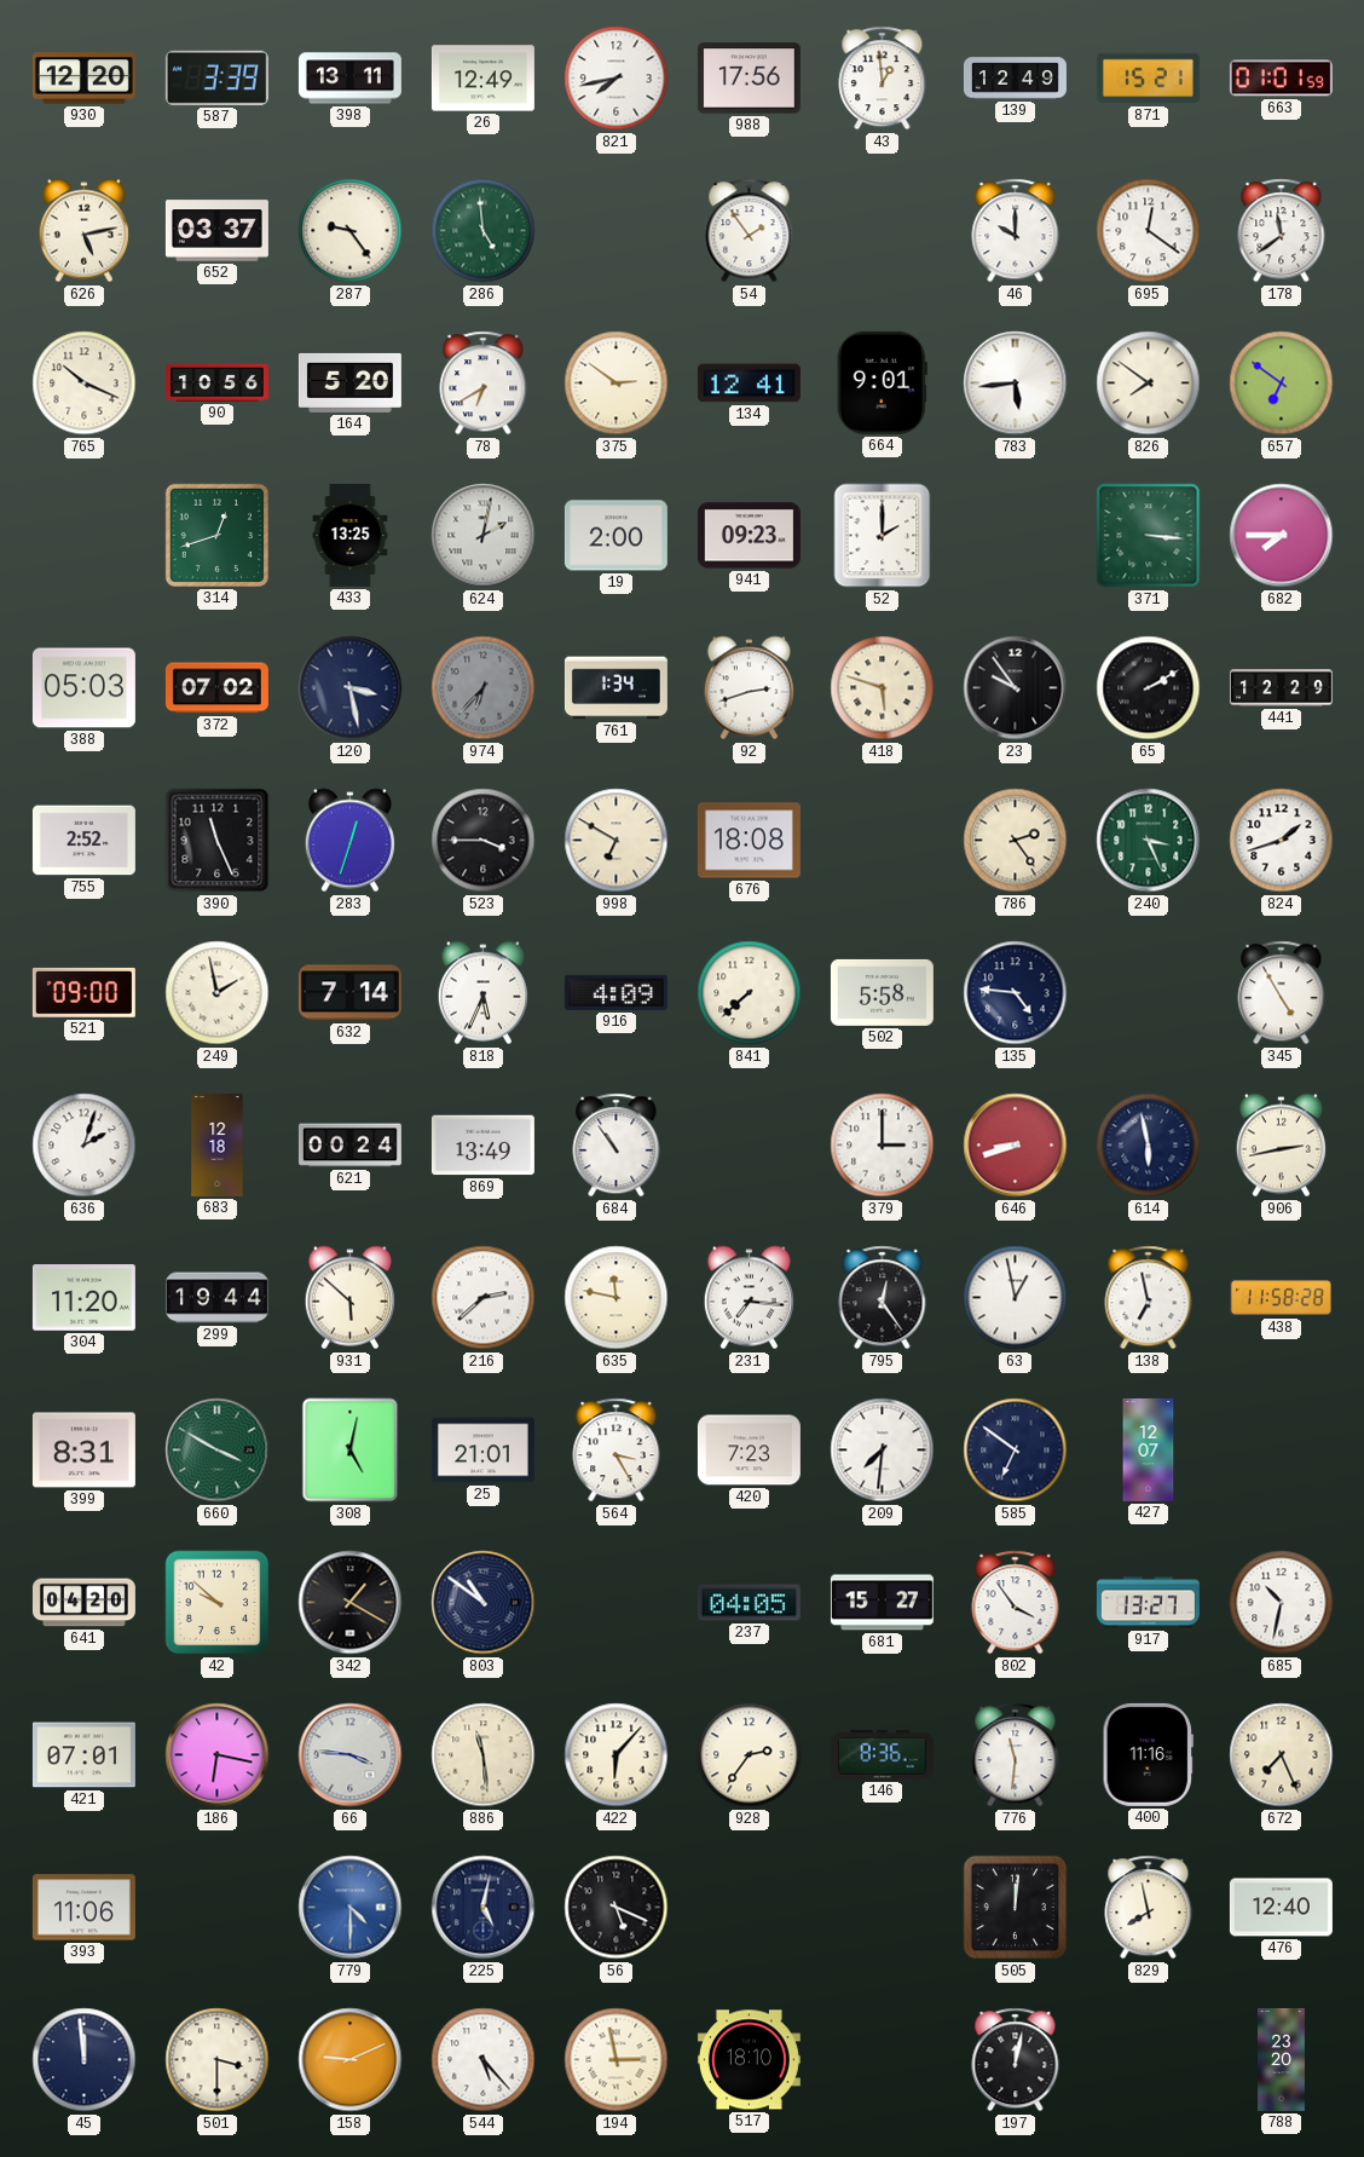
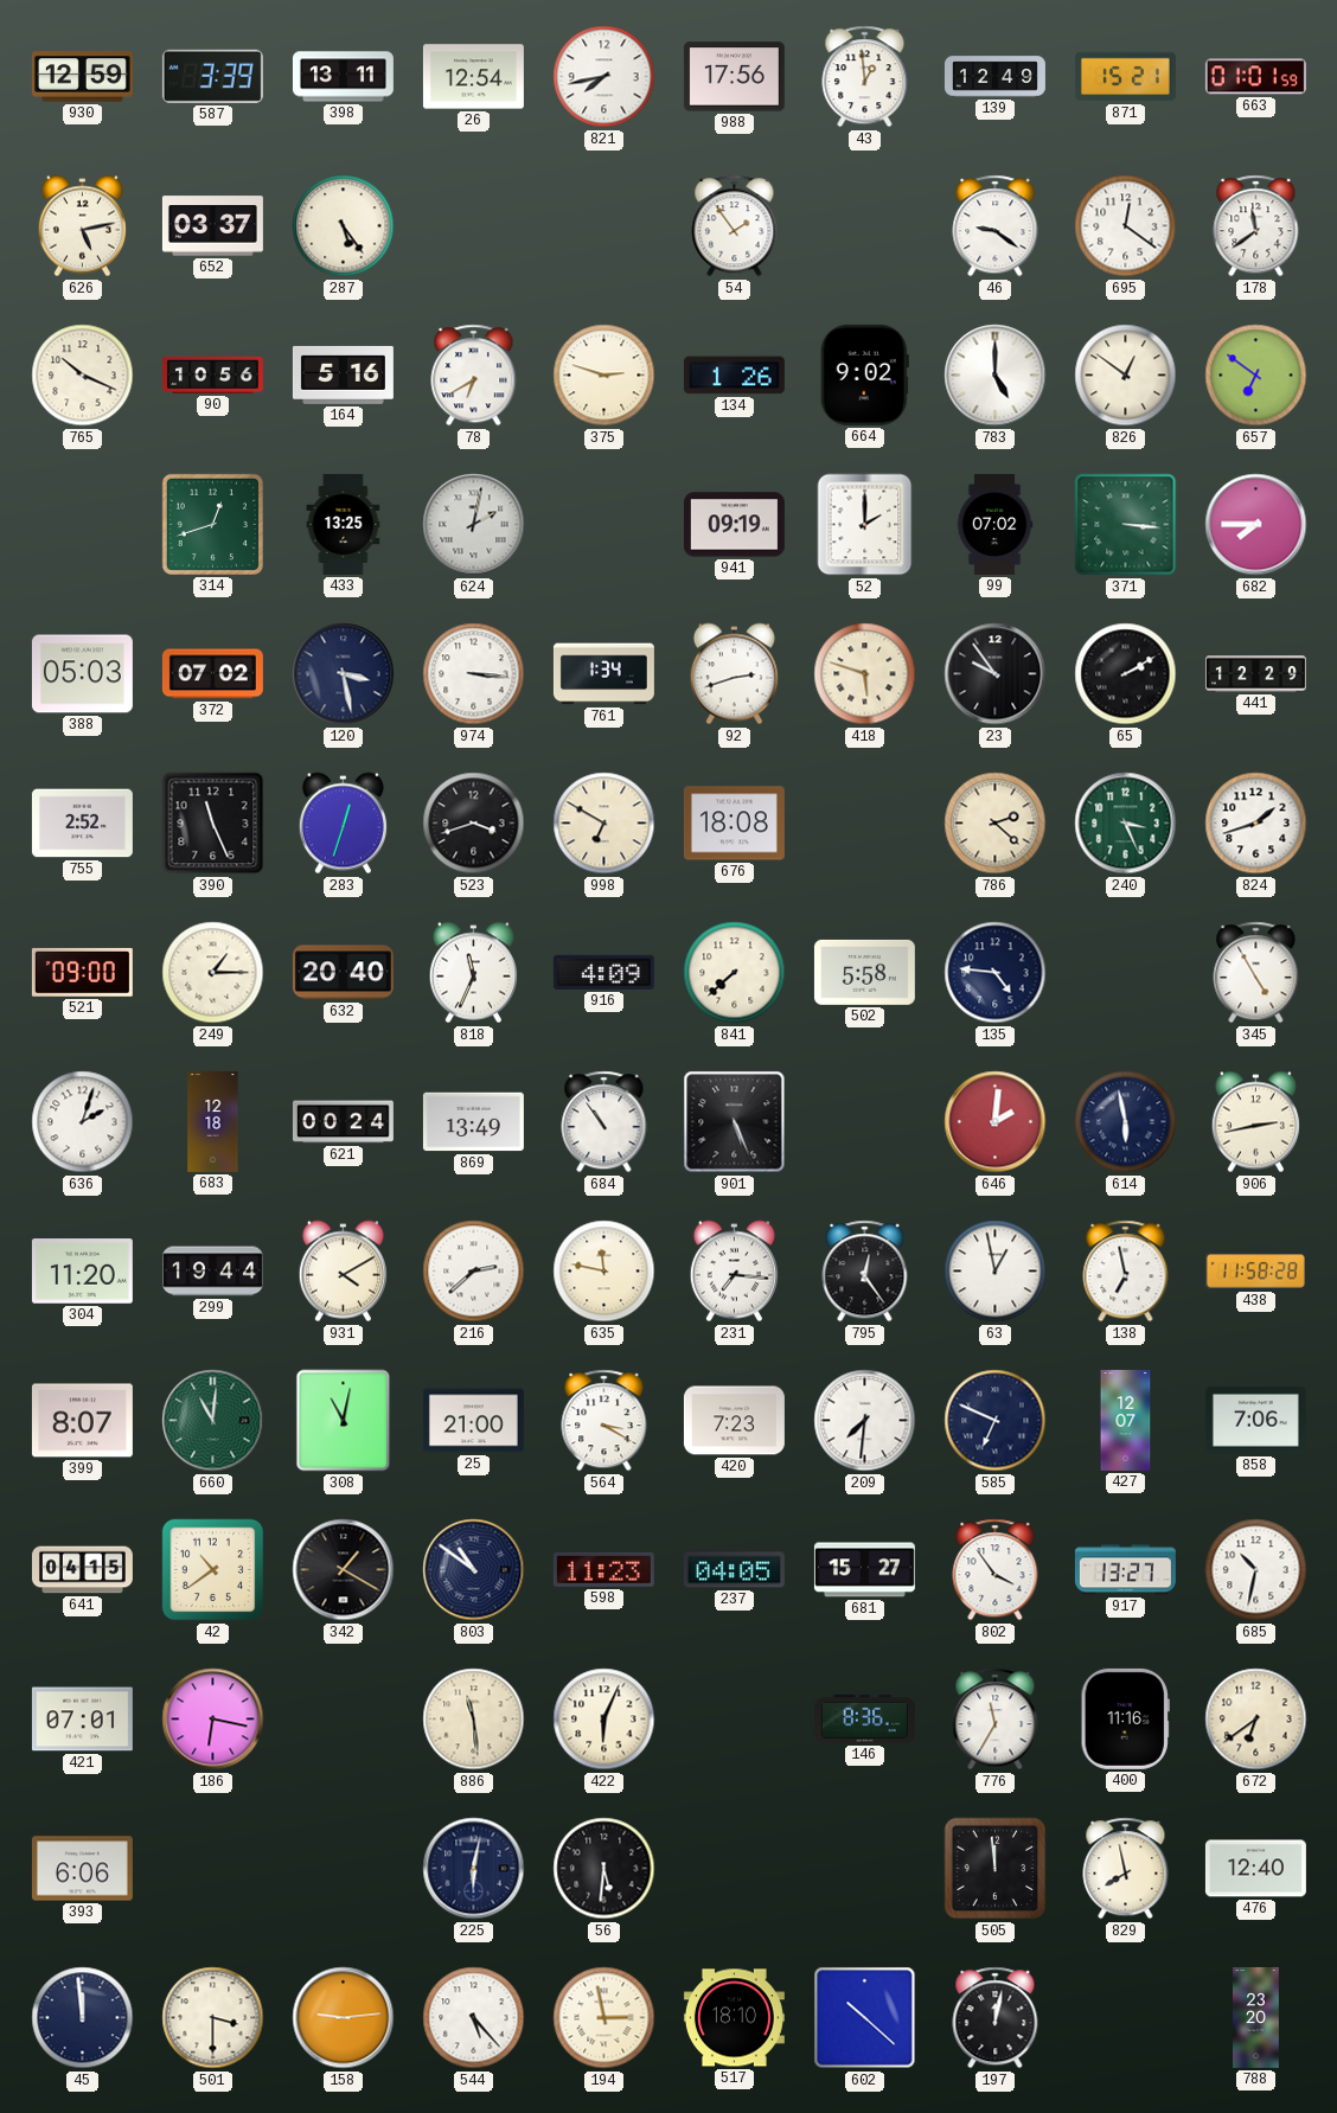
930: 12:20 -> 12:59
26: 12:49 -> 12:54
287: 9:24 -> 5:24
286: 4:59 -> none
46: 10:00 -> 9:21
164: 5:20 -> 5:16
375: 2:51 -> 2:48
134: 12:41 -> 1:26
664: 9:01 -> 9:02
783: 5:44 -> 5:00
826: 7:51 -> 12:51
19: 2:00 -> none
941: 09:23 -> 09:19
99: none -> 07:02
974: 6:37 -> 3:16
974 dial: grey -> white
523: 3:45 -> 3:42
786: 2:24 -> 2:22
249: 1:58 -> 1:15
632: 7:14 -> 20:40
818: 5:34 -> 11:34
901: none -> 5:26
379: 3:00 -> none
646: 8:42 -> 2:01
931: 5:52 -> 4:10
399: 8:31 -> 8:07
660: 3:50 -> 11:01
308: 5:02 -> 11:02
25: 21:01 -> 21:00
564: 3:25 -> 3:20
585: 6:51 -> 6:49
858: none -> 7:06
641: 04:20 -> 04:15
42: 9:52 -> 10:39
598: none -> 11:23
66: 3:46 -> none
422: 6:07 -> 6:04
928: 2:36 -> none
776: 11:31 -> 11:35
672: 7:26 -> 6:39
393: 11:06 -> 6:06
779: 4:30 -> none
225: 5:02 -> 6:02
56: 5:19 -> 5:31
505: 12:01 -> 11:59
158: 9:11 -> 9:14
602: none -> 10:22
